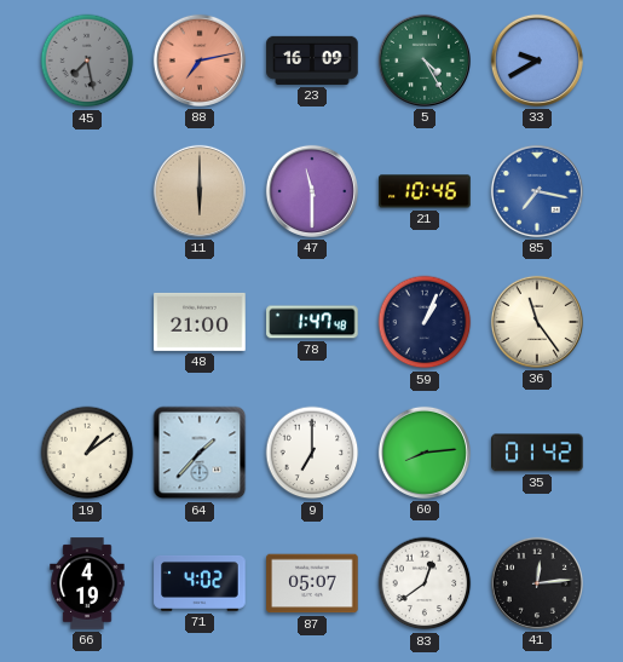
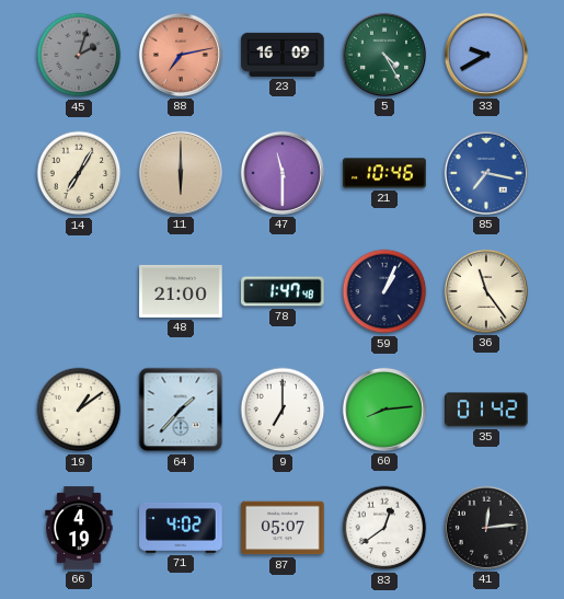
45: 7:28 -> 2:03
14: none -> 7:05
